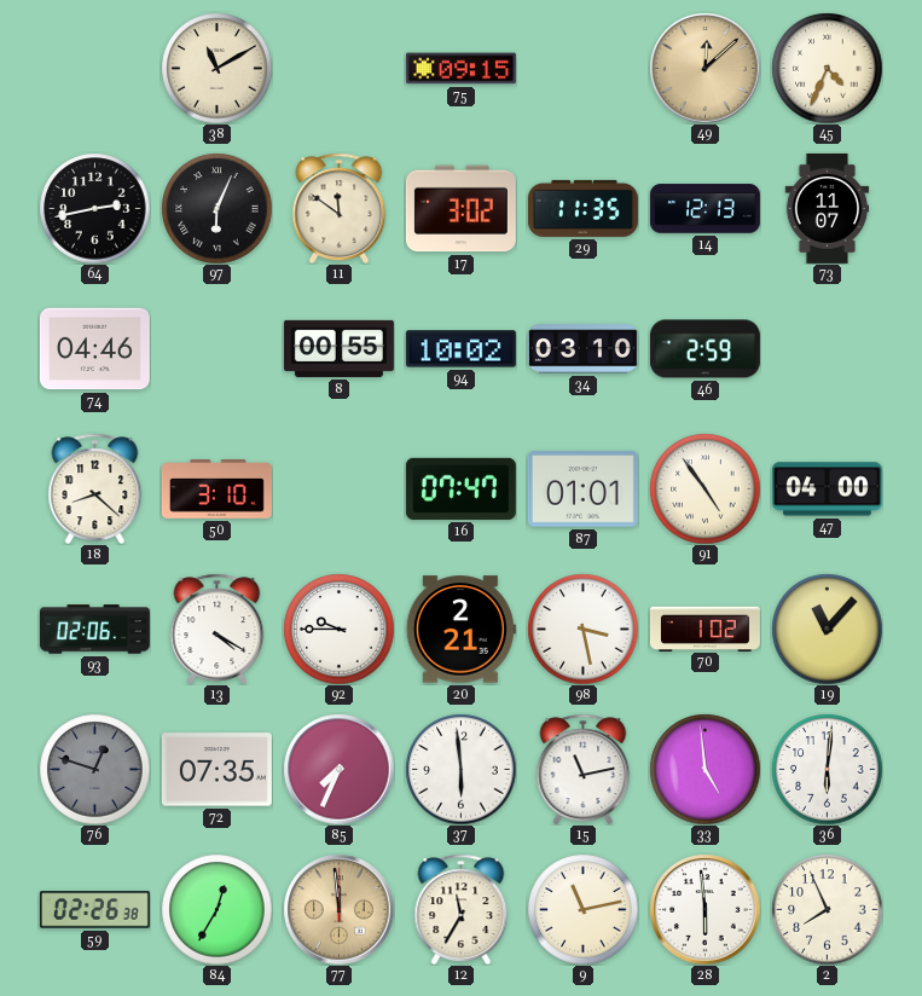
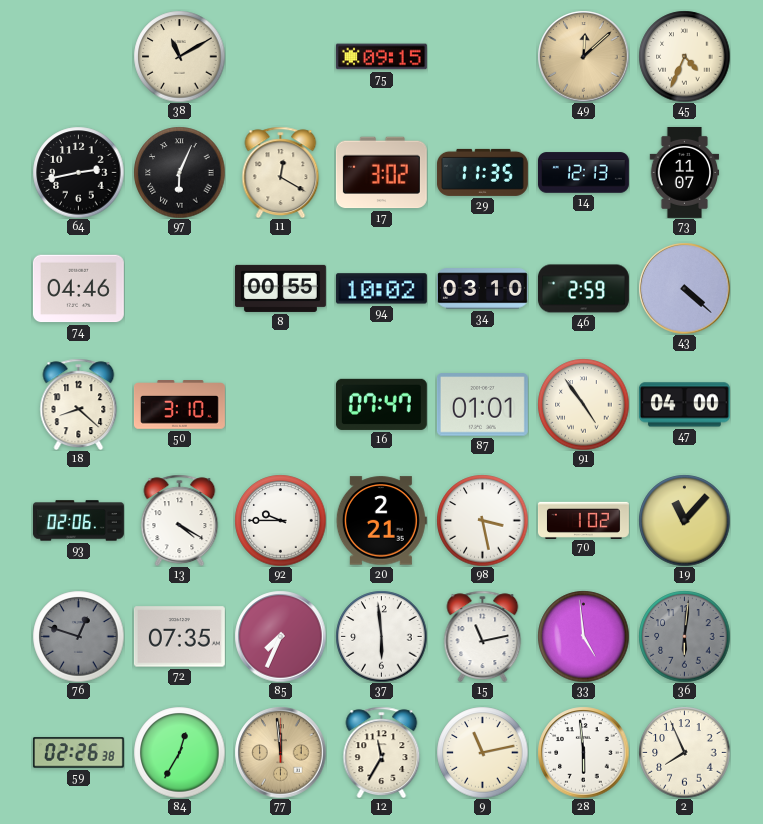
11: 11:51 -> 12:20
43: none -> 4:22
36 dial: white -> grey
